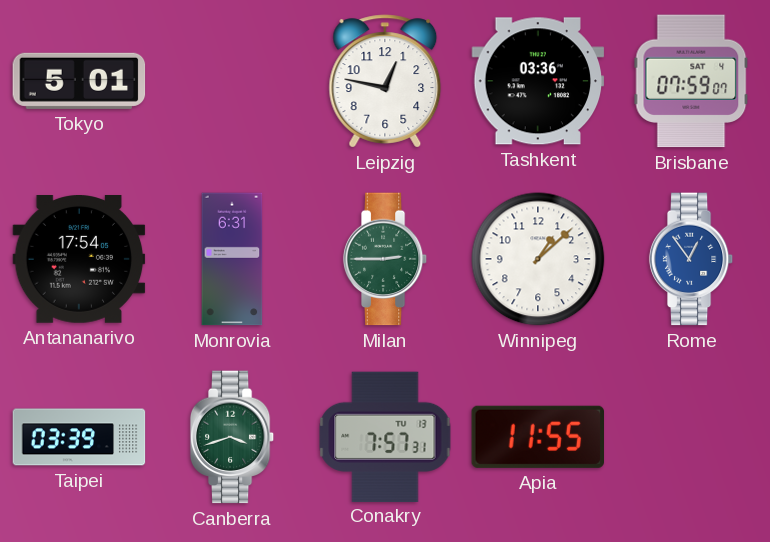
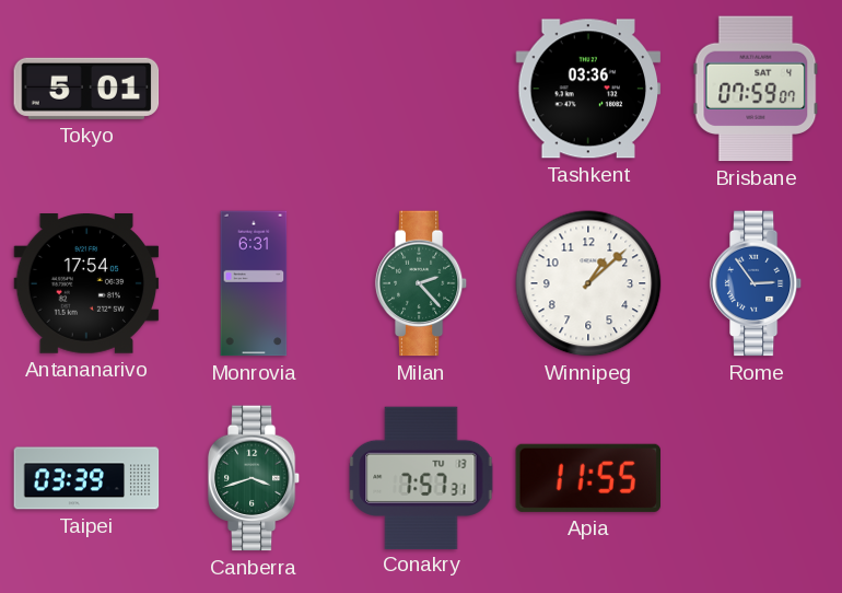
Leipzig: 12:47 -> none
Milan: 2:45 -> 2:23
Rome: 12:54 -> 2:54
